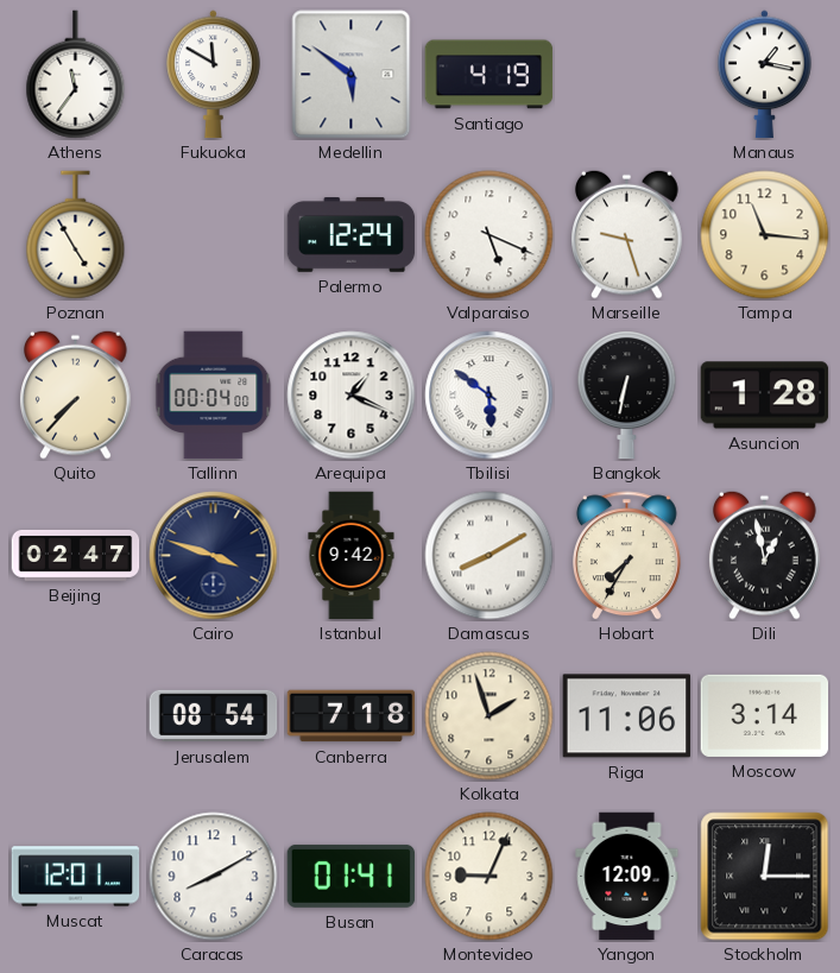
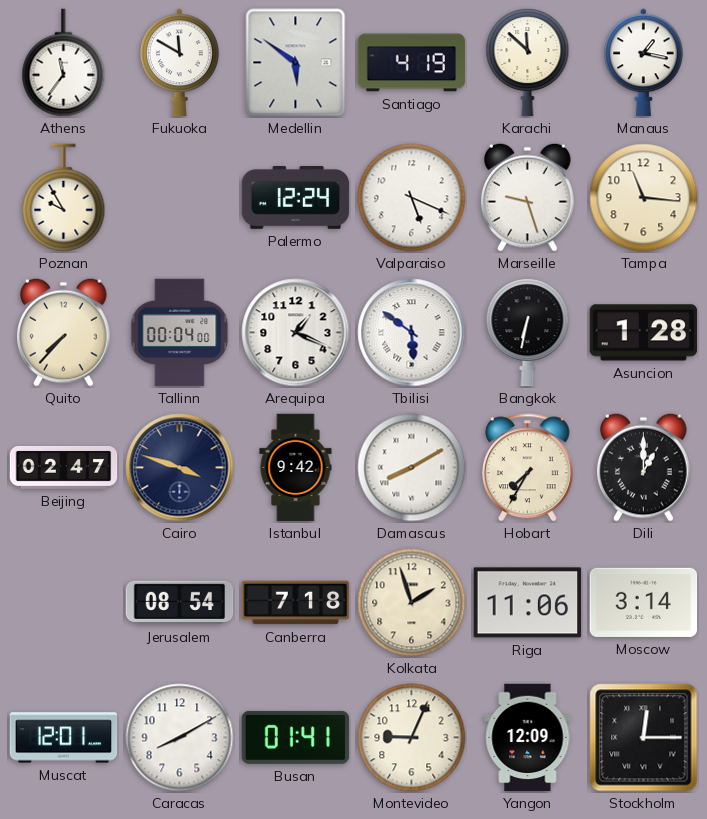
Karachi: none -> 11:52
Poznan: 4:55 -> 9:55
Dili: 12:58 -> 1:00
